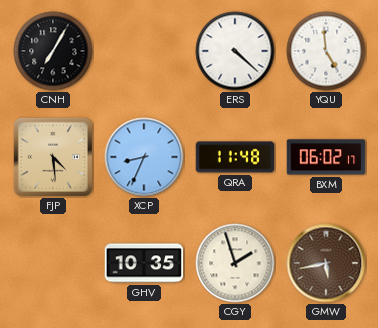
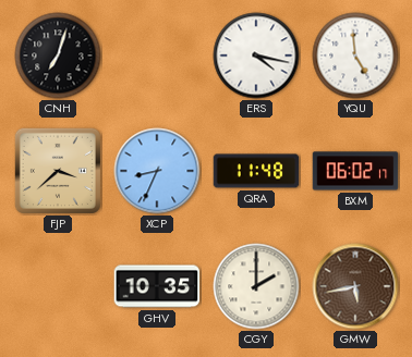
CNH: 7:05 -> 7:03
ERS: 4:22 -> 4:17
FJP: 4:29 -> 3:38
CGY: 1:57 -> 2:00
